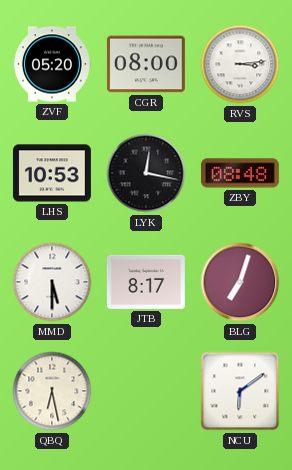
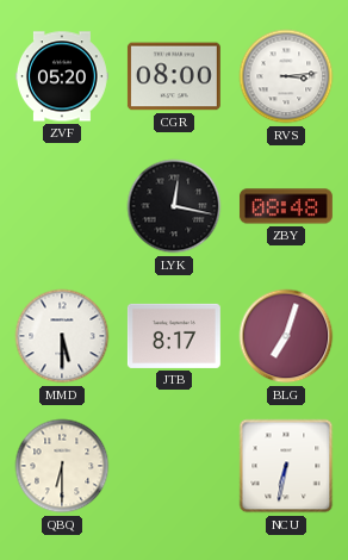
LHS: 10:53 -> none
QBQ: 6:28 -> 6:30
NCU: 6:09 -> 6:32
